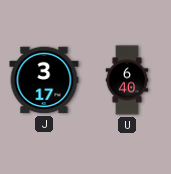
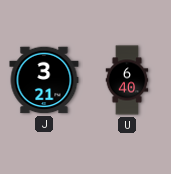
J: 3:17 -> 3:21
